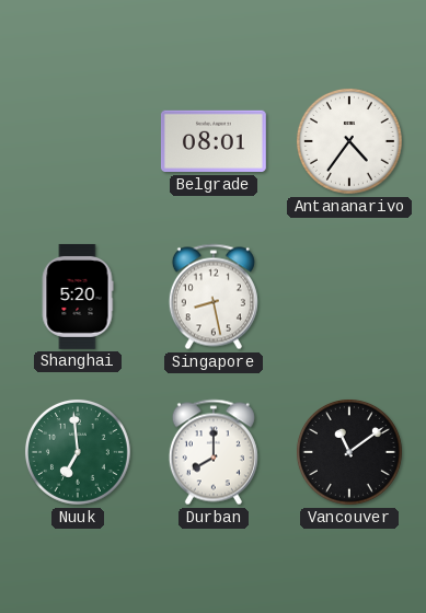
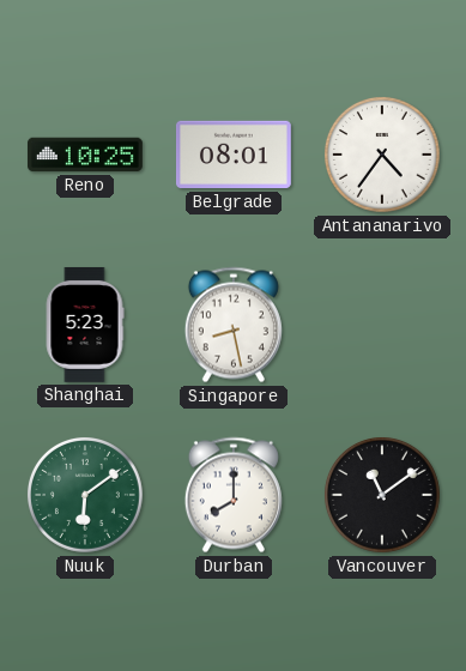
Reno: none -> 10:25
Shanghai: 5:20 -> 5:23
Nuuk: 6:59 -> 6:09
